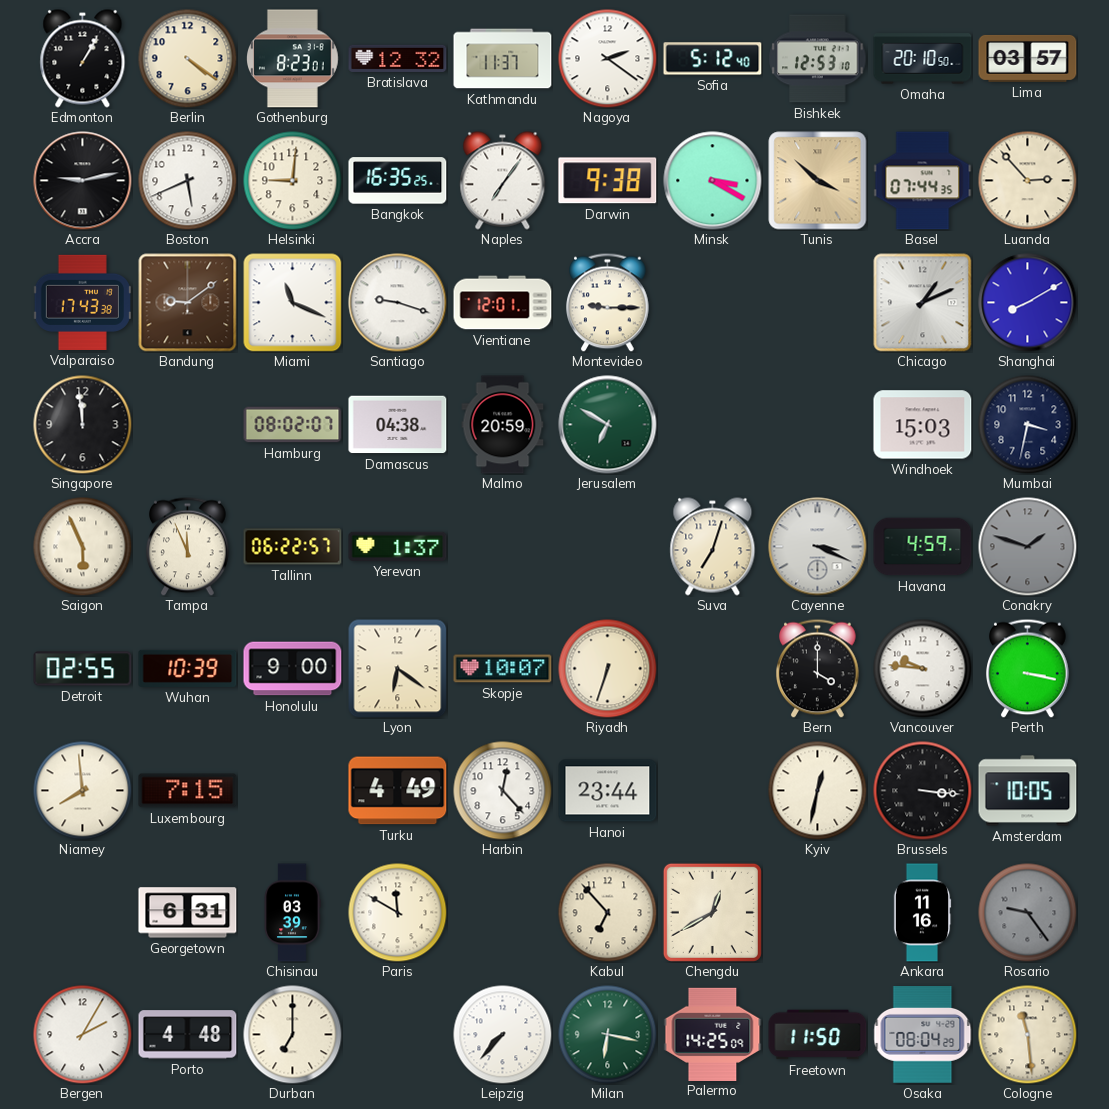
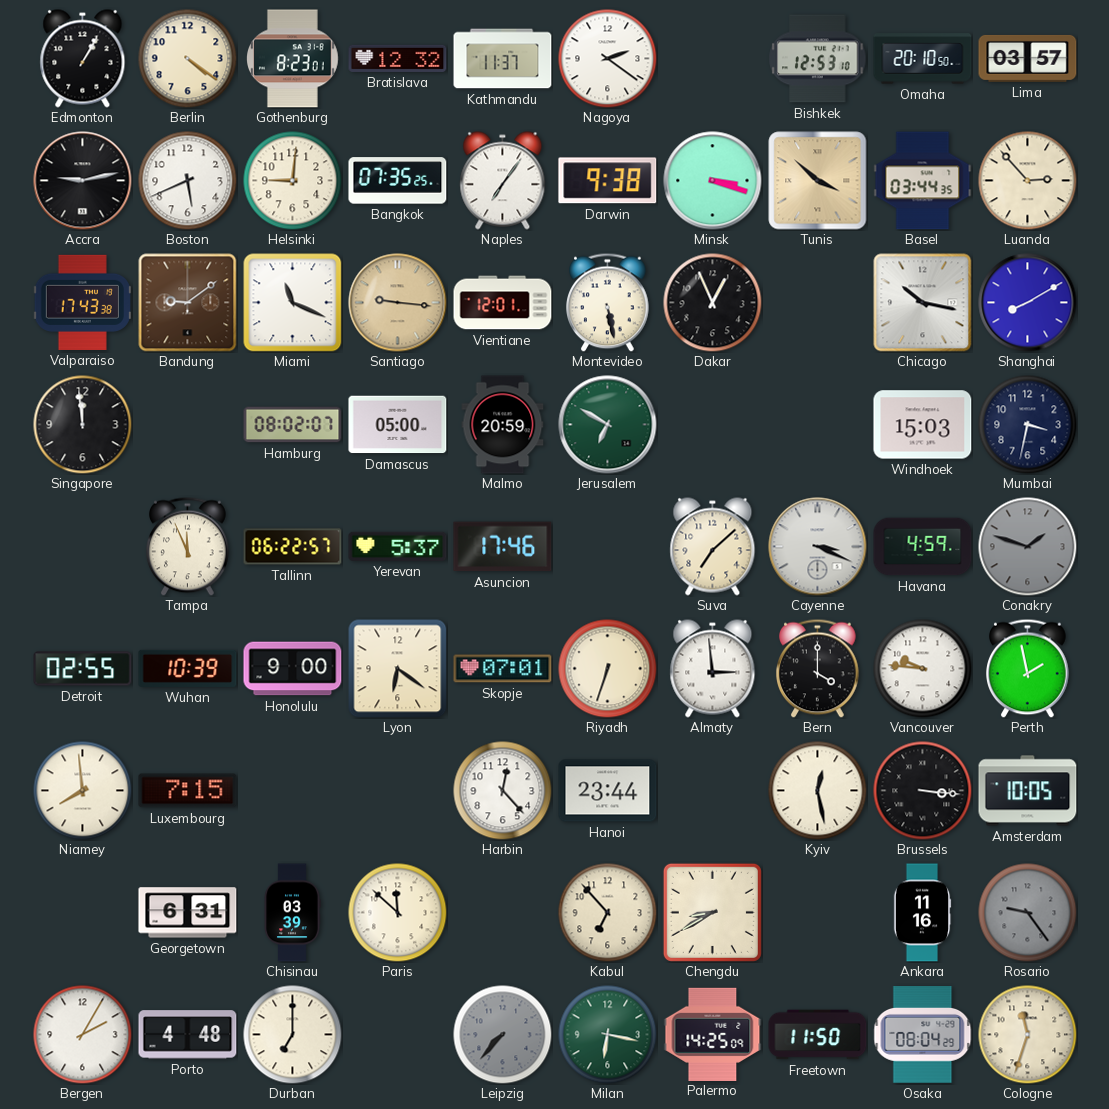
Sofia: 5:12 -> none
Bangkok: 16:35 -> 07:35
Minsk: 3:20 -> 3:18
Basel: 07:44 -> 03:44
Santiago: 9:18 -> 9:16
Santiago dial: white -> champagne
Montevideo: 9:15 -> 5:28
Dakar: none -> 12:56
Chicago: 1:11 -> 10:17
Damascus: 04:38 -> 05:00
Saigon: 5:56 -> none
Yerevan: 1:37 -> 5:37
Asuncion: none -> 17:46
Suva: 7:03 -> 7:08
Skopje: 10:07 -> 07:01
Almaty: none -> 2:59
Perth: 3:17 -> 1:58
Turku: 4:49 -> none
Kyiv: 12:32 -> 12:28
Paris: 11:50 -> 11:52
Chengdu: 12:40 -> 8:40
Leipzig dial: white -> grey
Cologne: 11:29 -> 11:33
